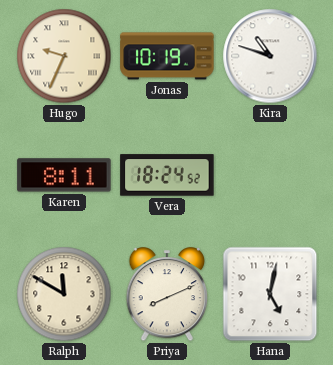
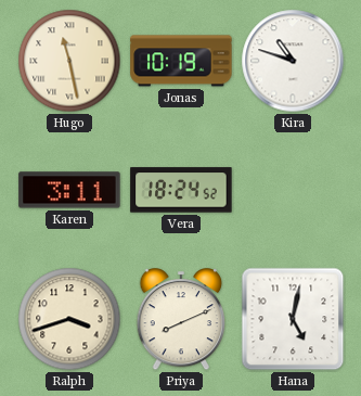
Hugo: 9:34 -> 11:28
Karen: 8:11 -> 3:11
Ralph: 11:50 -> 3:42
